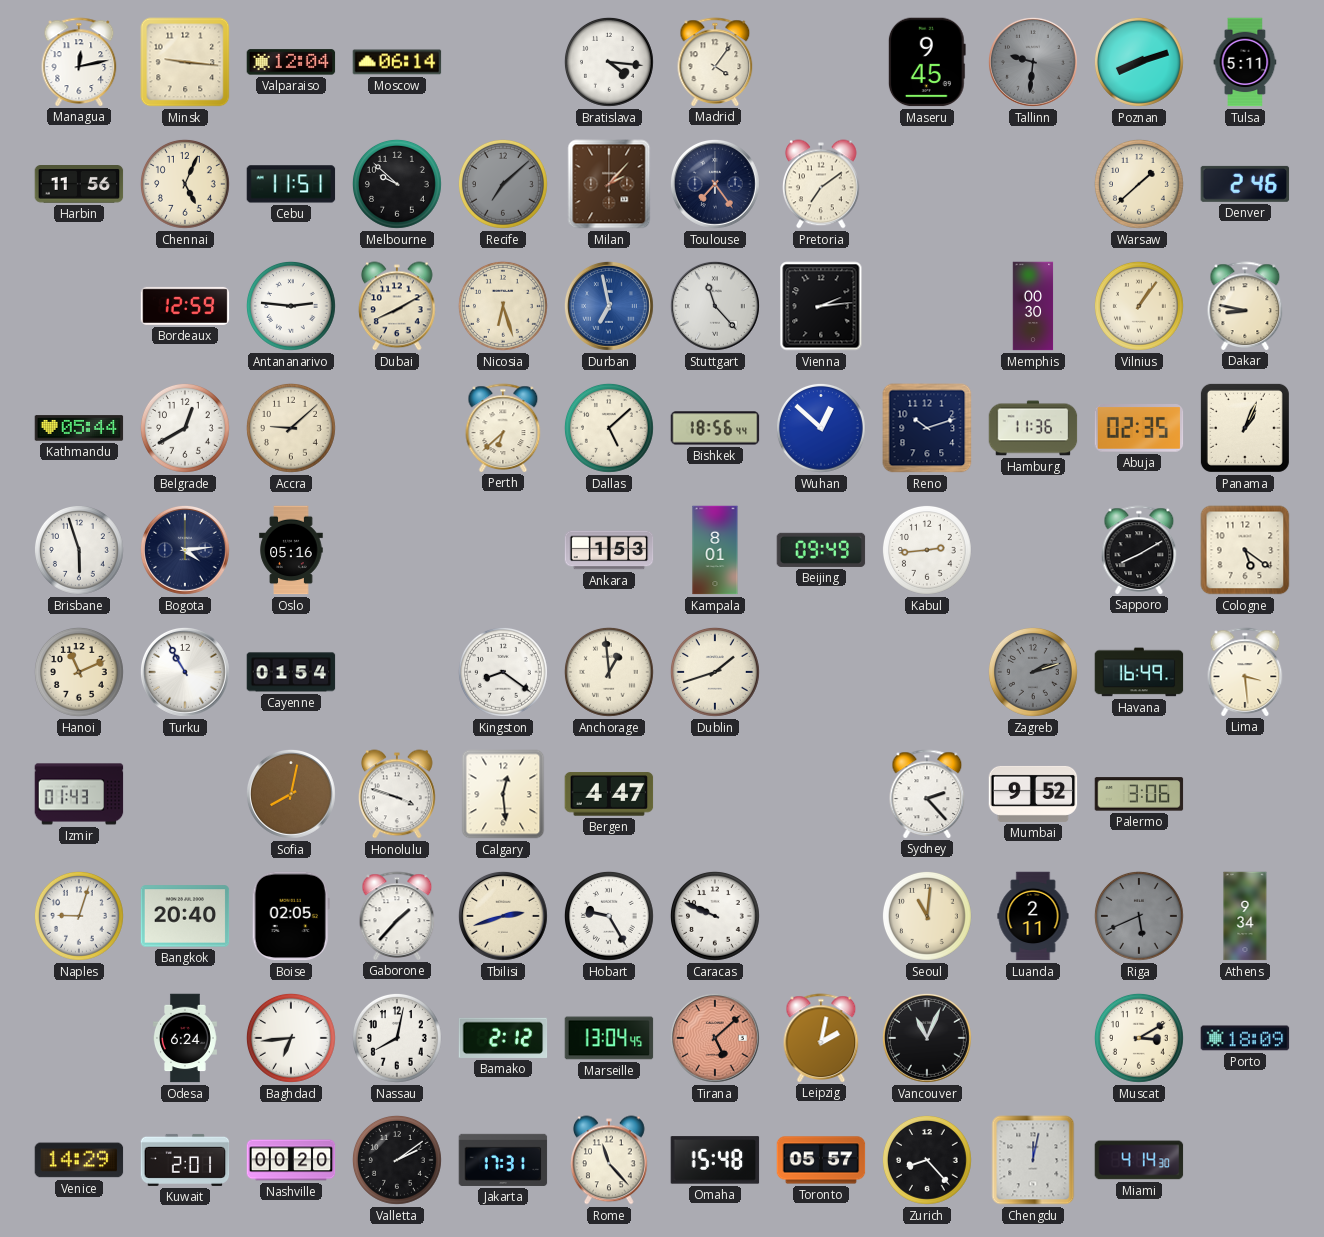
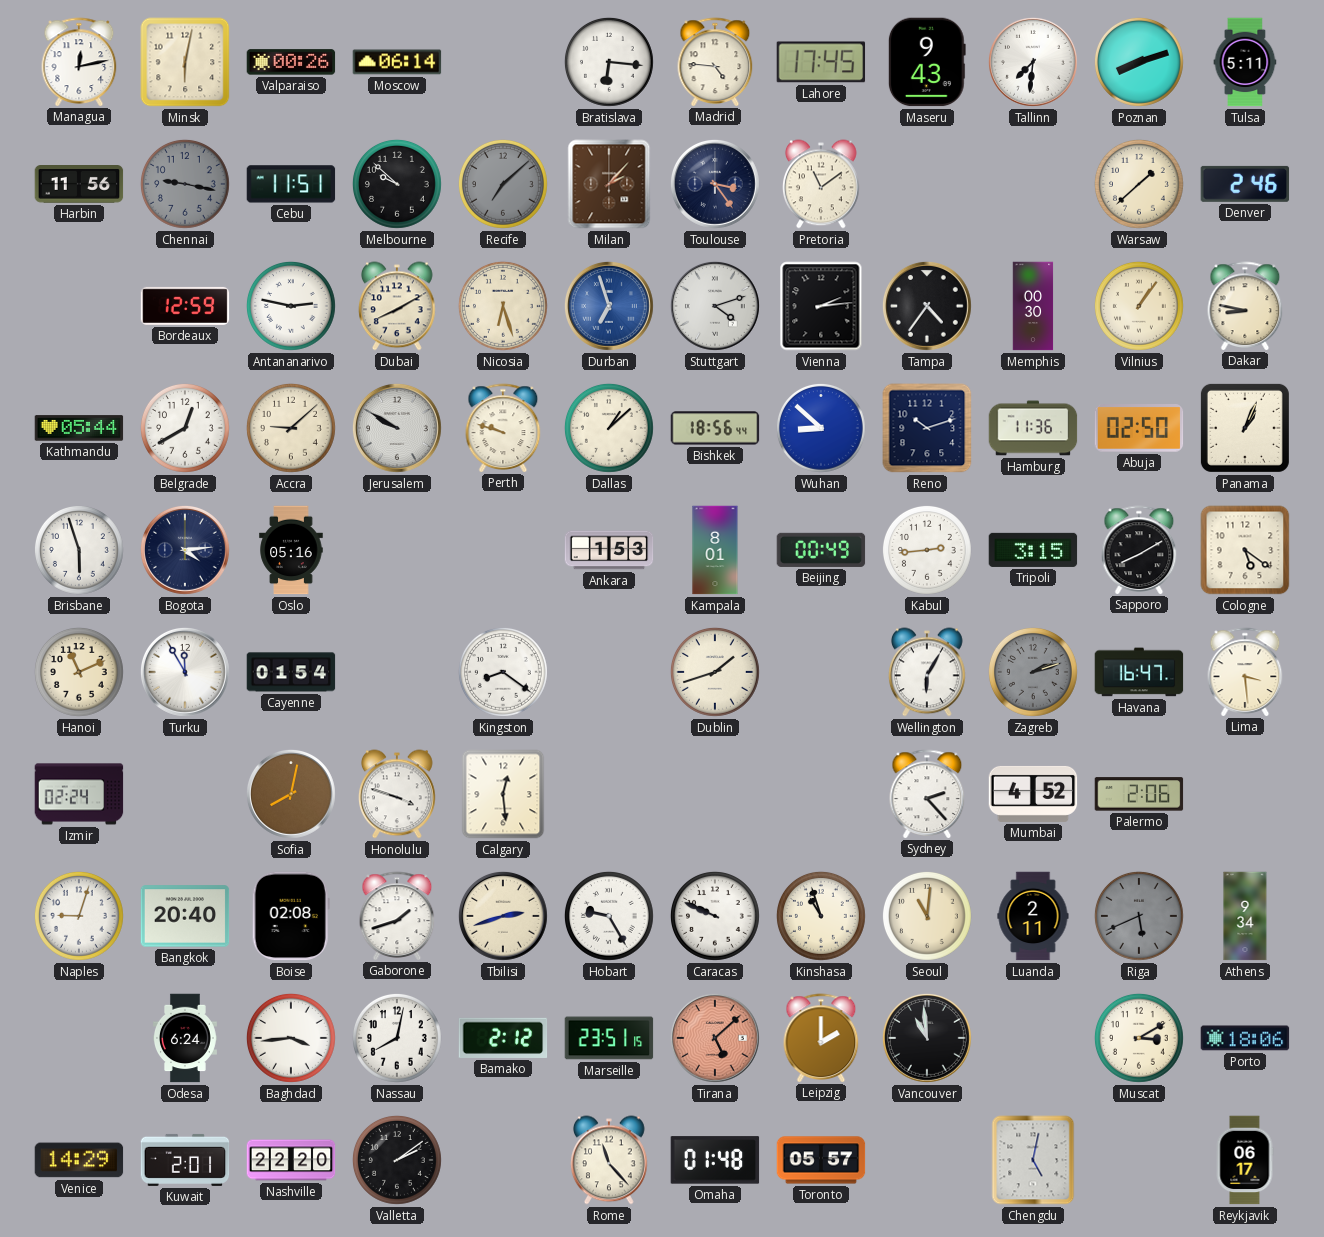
Minsk: 9:16 -> 6:02
Valparaiso: 12:04 -> 00:26
Bratislava: 4:16 -> 6:16
Madrid: 4:06 -> 4:46
Lahore: none -> 17:45
Maseru: 9:45 -> 9:43
Tallinn: 9:31 -> 7:31
Tallinn dial: grey -> white
Chennai: 5:04 -> 9:17
Chennai dial: cream -> grey
Toulouse: 7:24 -> 3:24
Pretoria: 7:09 -> 11:09
Antananarivo: 2:46 -> 2:47
Durban: 6:58 -> 6:57
Stuttgart: 11:23 -> 4:12
Tampa: none -> 4:36
Jerusalem: none -> 9:50
Perth: 6:38 -> 9:48
Dallas: 5:08 -> 1:08
Wuhan: 12:52 -> 8:52
Abuja: 02:35 -> 02:50
Beijing: 09:49 -> 00:49
Tripoli: none -> 3:15
Turku: 10:55 -> 11:55
Anchorage: 12:59 -> none
Wellington: none -> 6:05
Havana: 16:49 -> 16:47
Izmir: 01:43 -> 02:24
Bergen: 4:47 -> none
Mumbai: 9:52 -> 4:52
Palermo: 3:06 -> 2:06
Boise: 02:05 -> 02:08
Gaborone: 1:37 -> 1:42
Kinshasa: none -> 10:57
Baghdad: 6:44 -> 3:44
Marseille: 13:04 -> 23:51
Leipzig: 2:02 -> 2:00
Vancouver: 11:04 -> 10:59
Porto: 18:09 -> 18:06
Nashville: 00:20 -> 22:20
Jakarta: 17:31 -> none
Omaha: 15:48 -> 01:48
Zurich: 8:23 -> none
Chengdu: 12:02 -> 5:02
Miami: 4:14 -> none
Reykjavik: none -> 06:17
